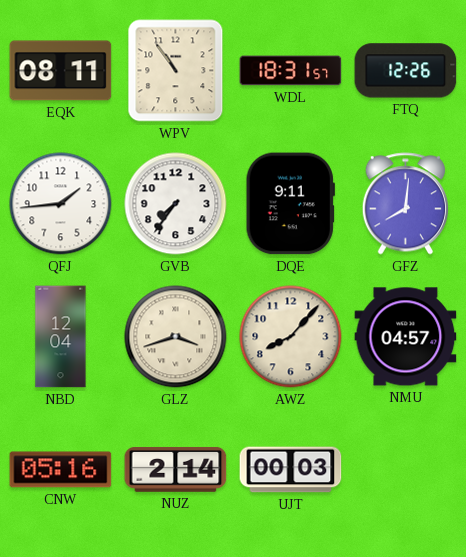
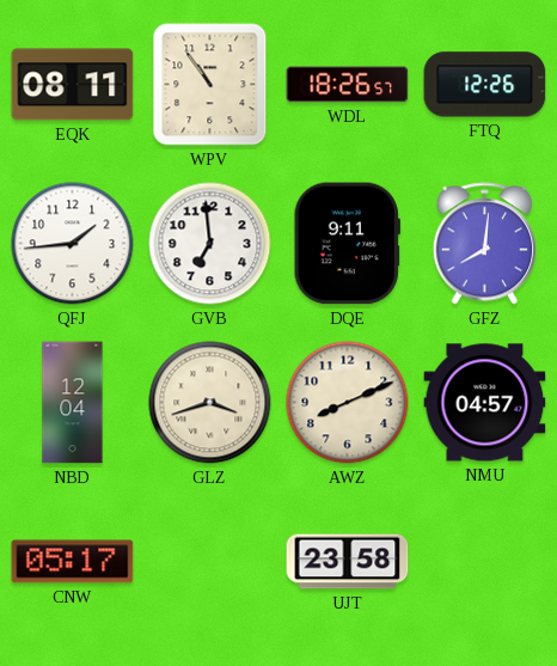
WDL: 18:31 -> 18:26
GVB: 7:36 -> 6:59
AWZ: 8:07 -> 8:11
CNW: 05:16 -> 05:17
NUZ: 2:14 -> none
UJT: 00:03 -> 23:58
